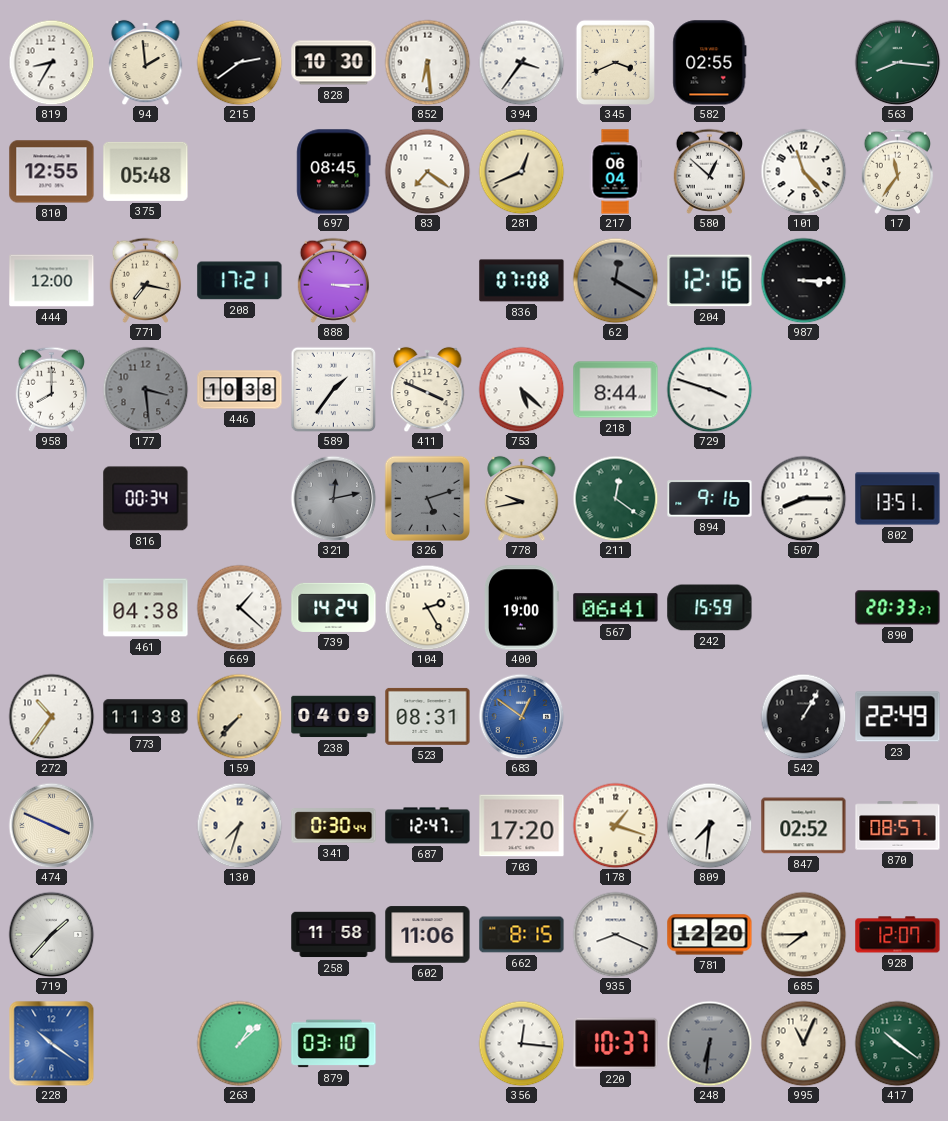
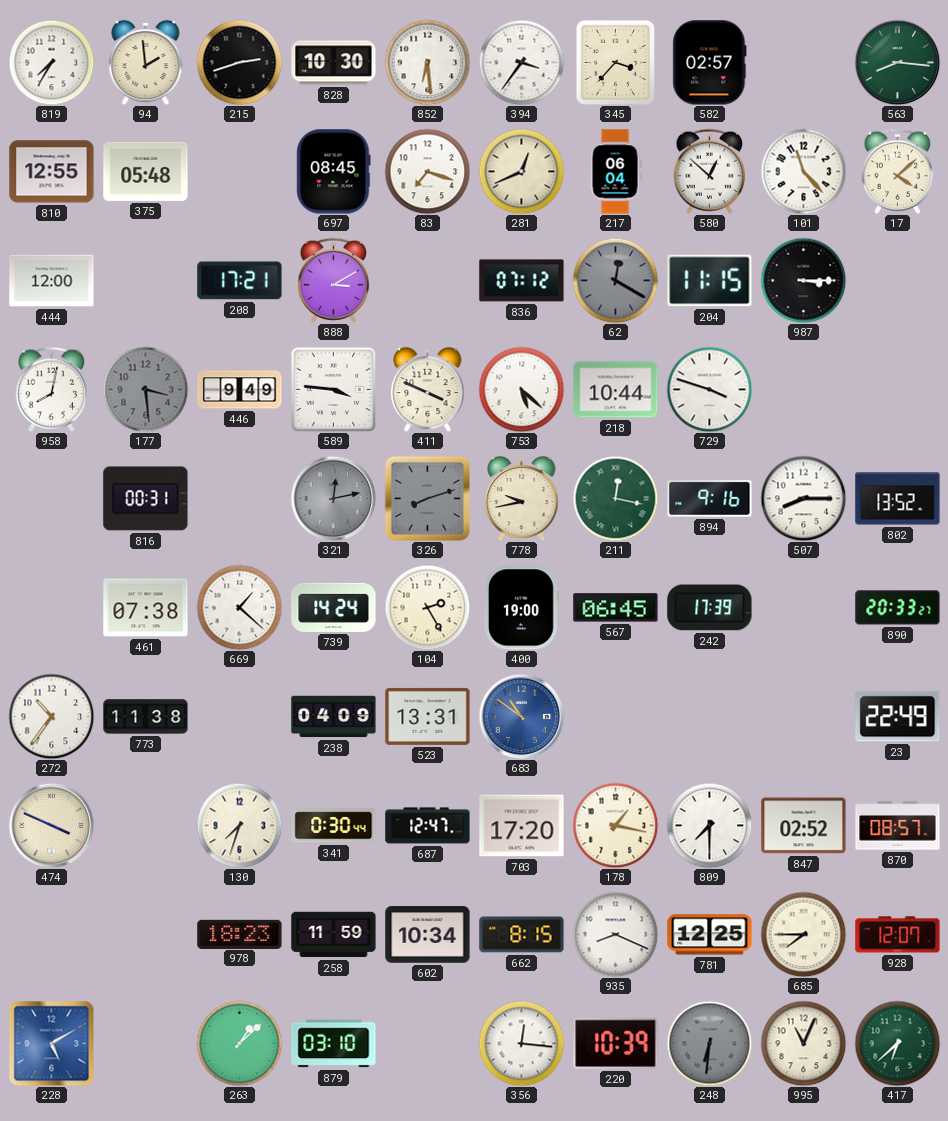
819: 8:35 -> 7:35
215: 2:39 -> 2:42
345: 3:41 -> 3:37
582: 02:55 -> 02:57
83: 7:21 -> 7:18
17: 11:36 -> 4:08
771: 7:17 -> none
888: 3:15 -> 3:10
836: 07:08 -> 07:12
204: 12:16 -> 11:15
958: 8:00 -> 8:02
446: 10:38 -> 9:49
589: 1:36 -> 3:46
218: 8:44 -> 10:44
816: 00:34 -> 00:31
326: 5:12 -> 8:12
211: 12:21 -> 12:17
802: 13:51 -> 13:52
461: 04:38 -> 07:38
567: 06:41 -> 06:45
242: 15:59 -> 17:39
159: 7:37 -> none
523: 08:31 -> 13:31
683: 12:51 -> 10:51
542: 1:05 -> none
178: 1:18 -> 1:17
809: 7:31 -> 7:30
719: 1:37 -> none
978: none -> 18:23
258: 11:58 -> 11:59
602: 11:06 -> 10:34
781: 12:20 -> 12:25
228: 10:21 -> 5:10
220: 10:37 -> 10:39
417: 10:21 -> 6:38
